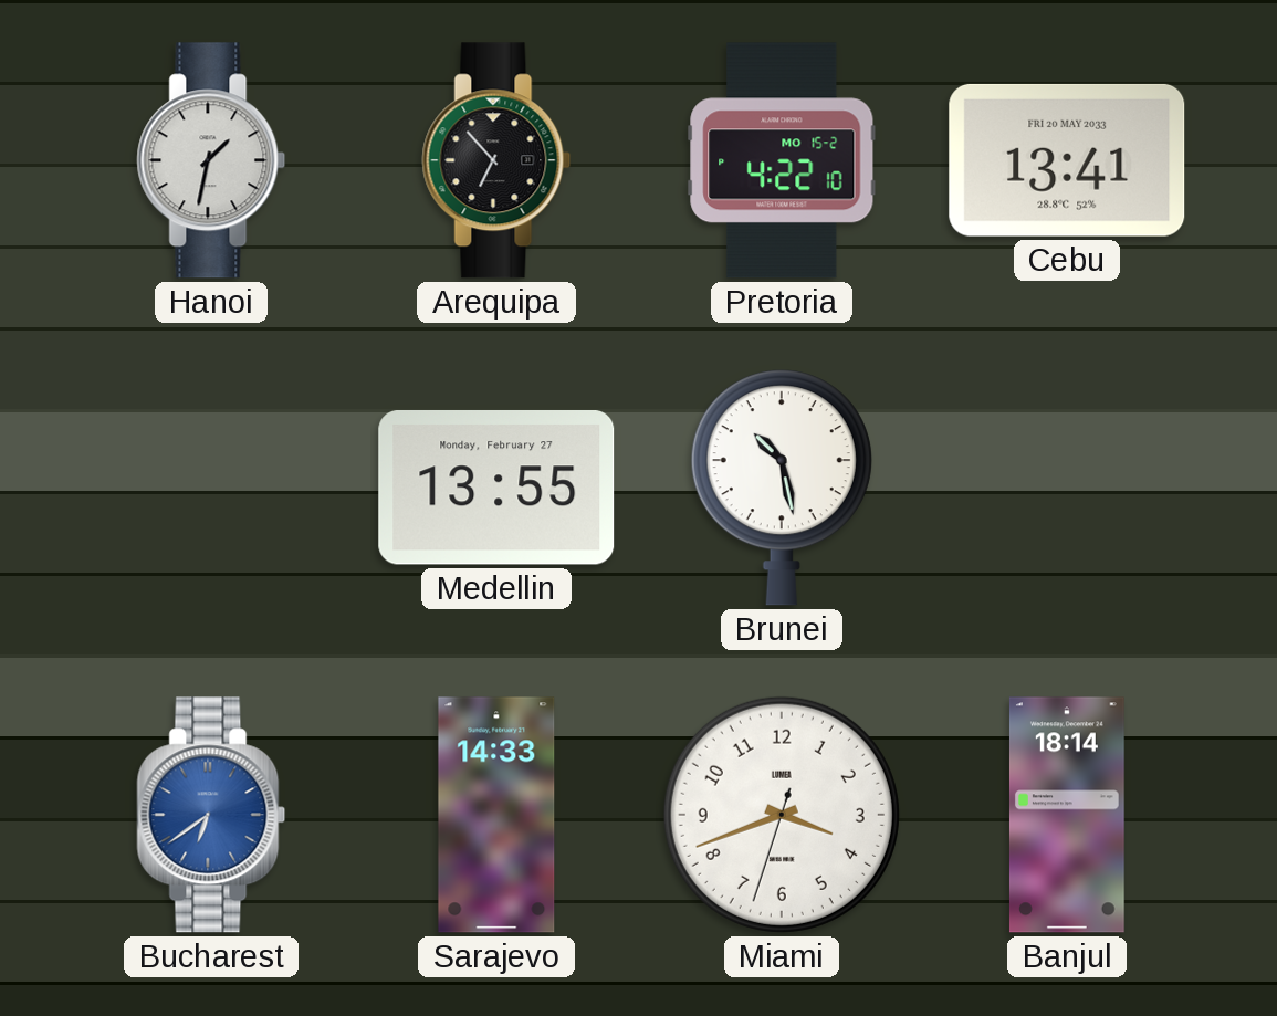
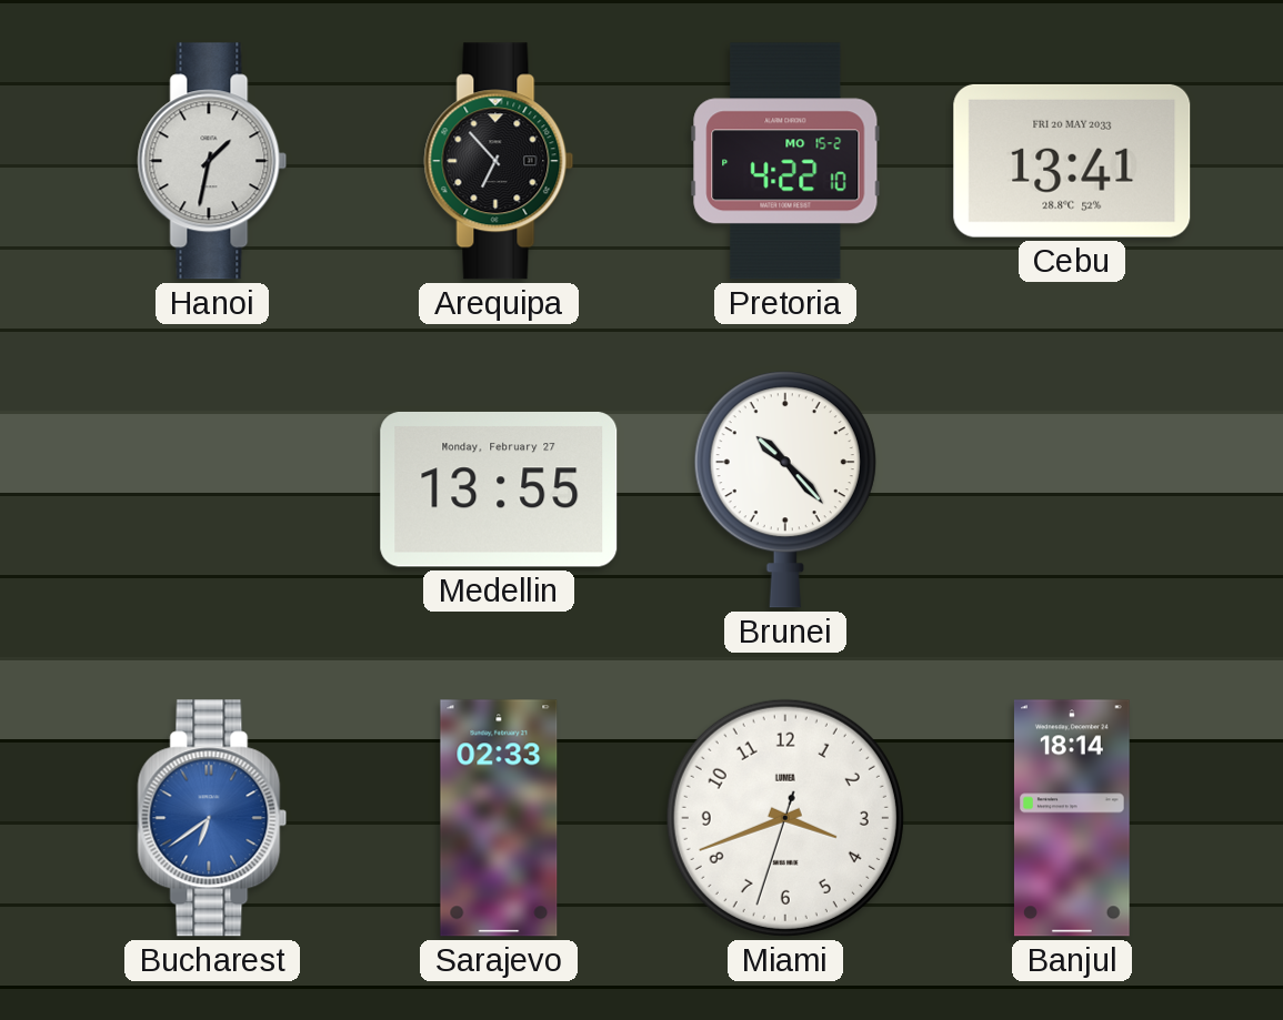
Brunei: 10:28 -> 10:23
Sarajevo: 14:33 -> 02:33
